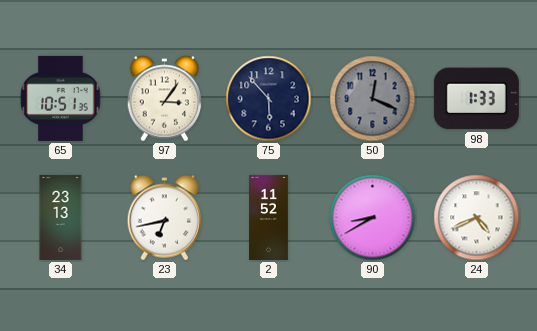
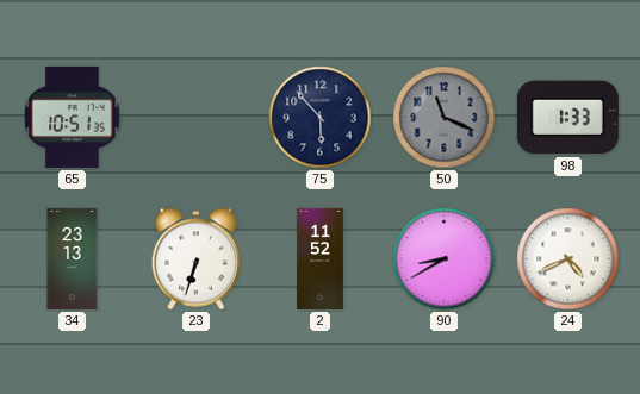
97: 3:06 -> none
50: 12:19 -> 11:19
23: 6:43 -> 6:33
